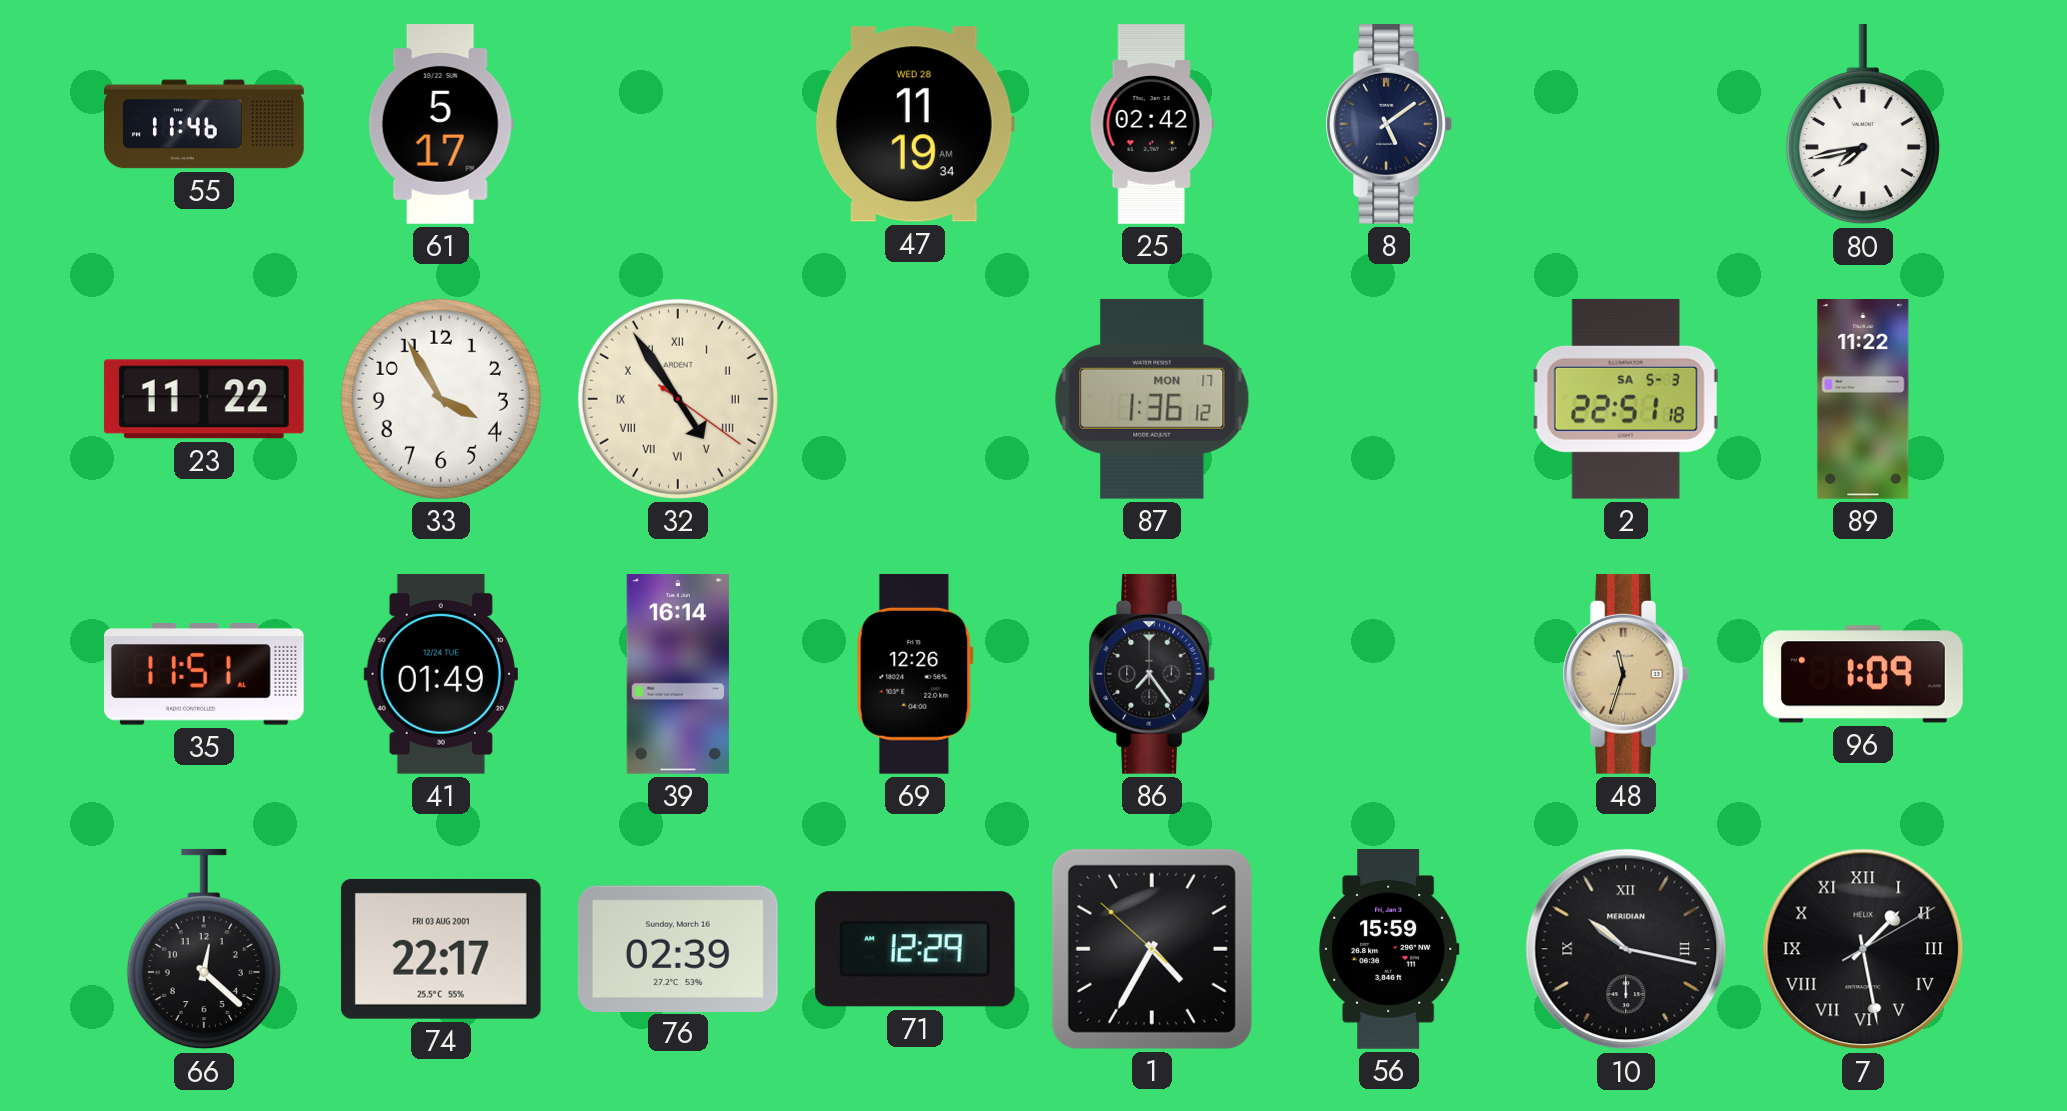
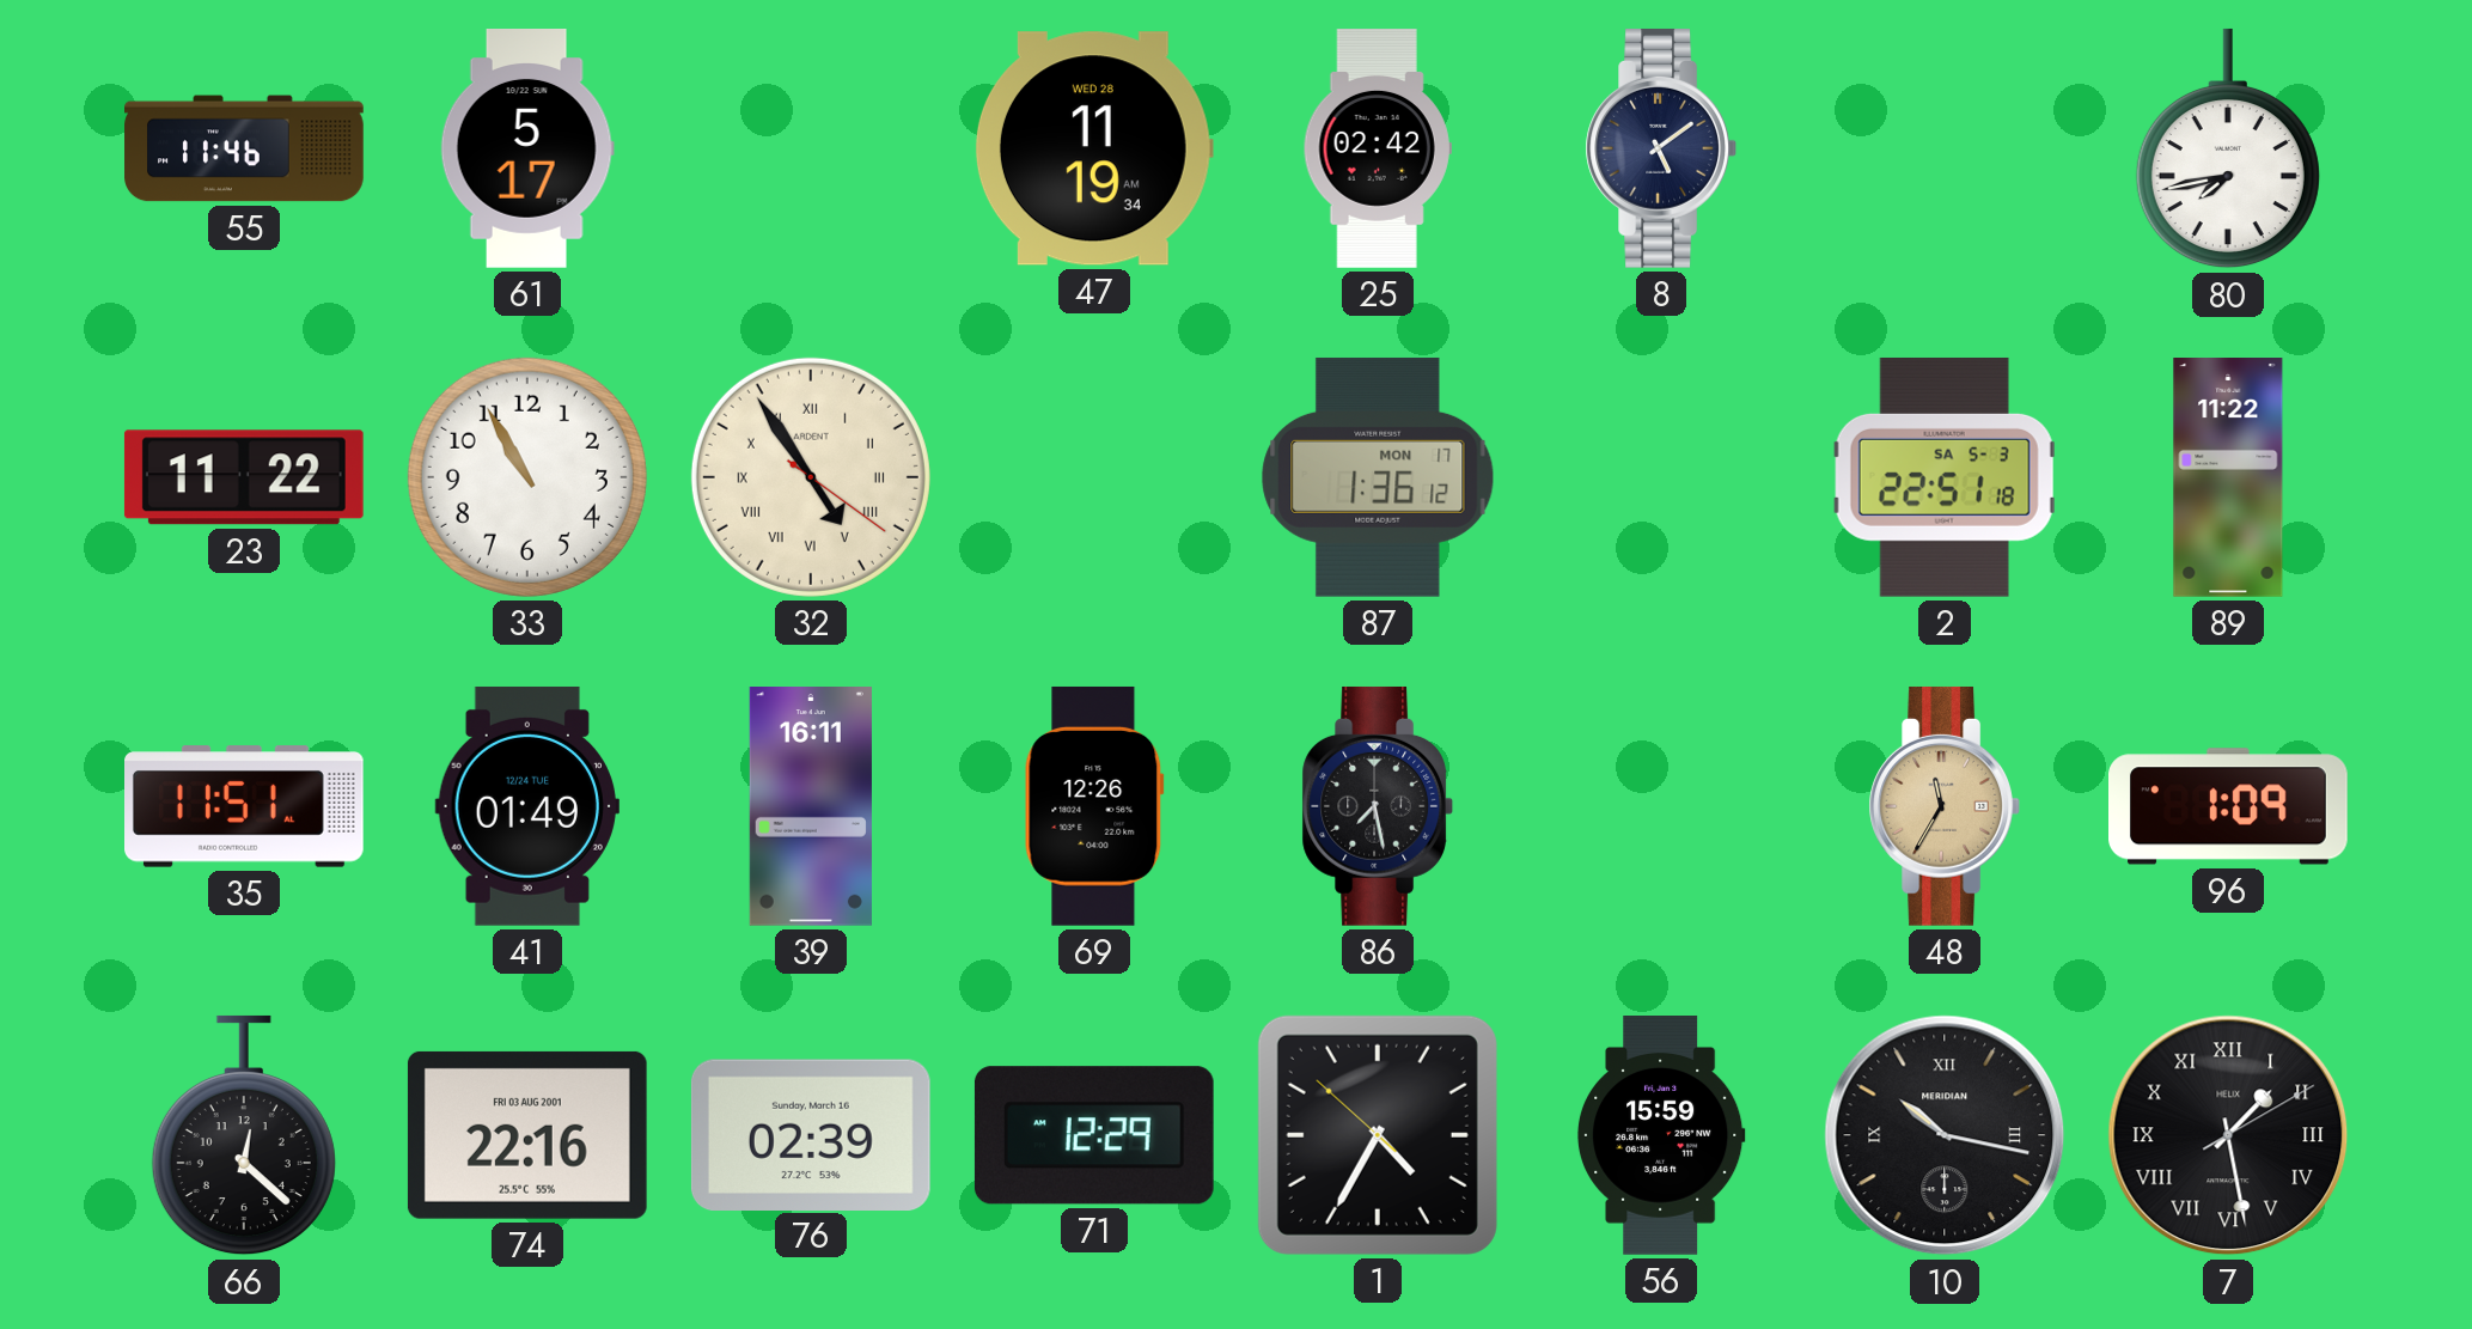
33: 3:55 -> 10:55
39: 16:14 -> 16:11
86: 7:24 -> 7:28
48: 11:33 -> 11:35
74: 22:17 -> 22:16
